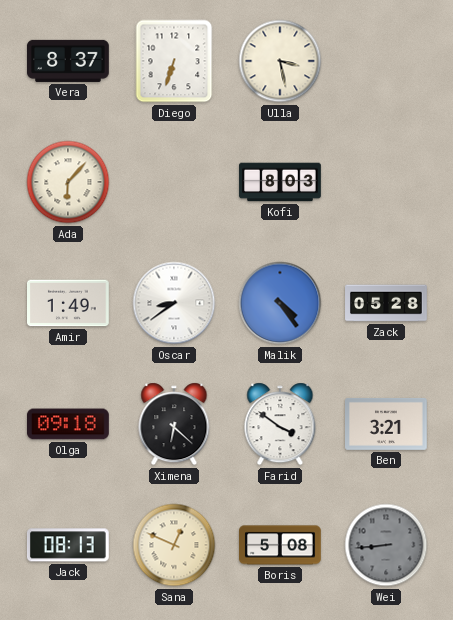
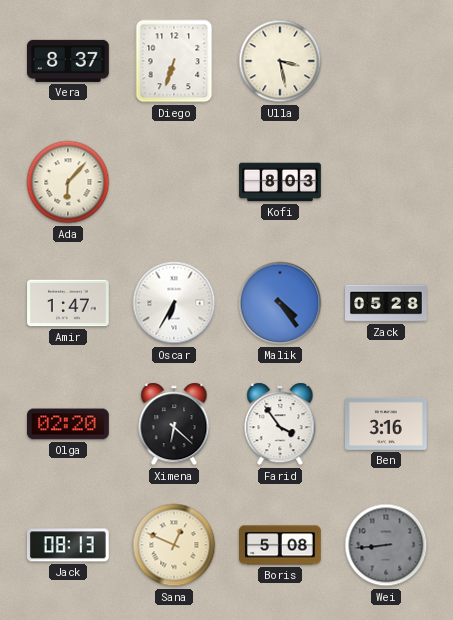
Amir: 1:49 -> 1:47
Oscar: 8:39 -> 6:35
Olga: 09:18 -> 02:20
Farid: 3:51 -> 3:54
Ben: 3:21 -> 3:16
